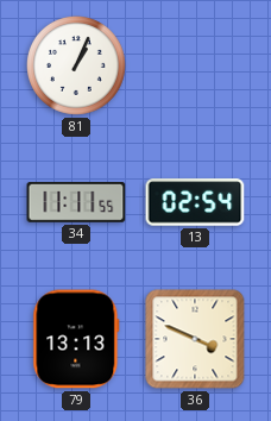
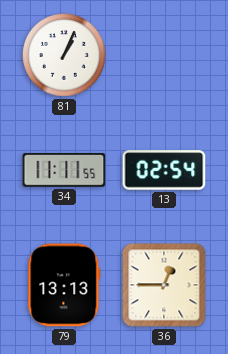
36: 3:49 -> 12:45
